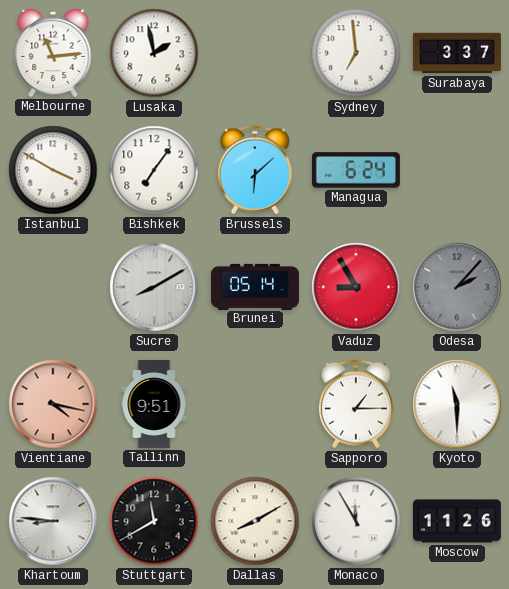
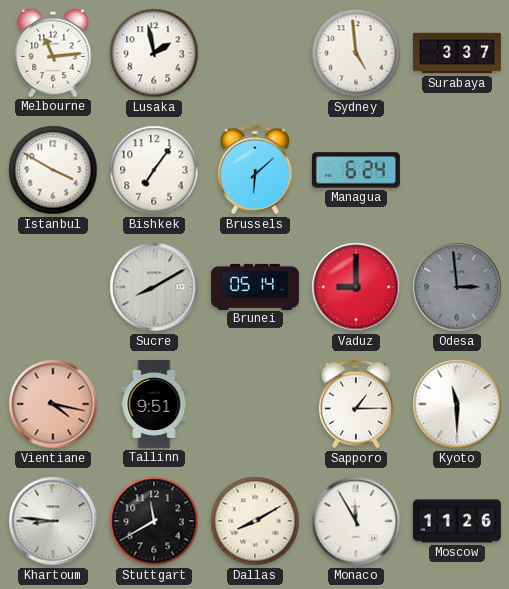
Sydney: 6:59 -> 4:59
Vaduz: 8:55 -> 9:00
Odesa: 2:07 -> 2:59
